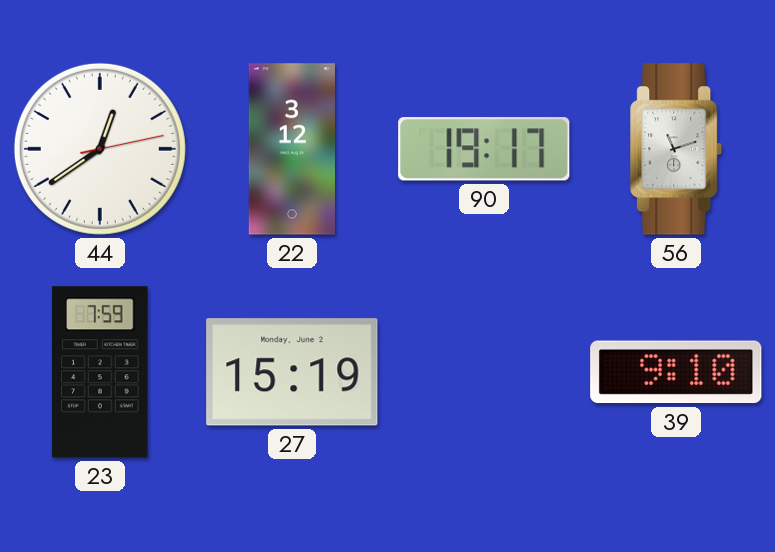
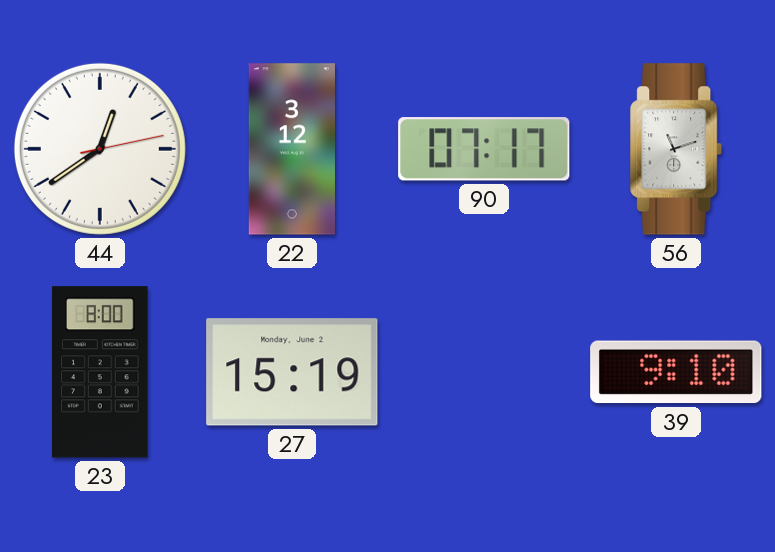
90: 19:17 -> 07:17
23: 7:59 -> 8:00
